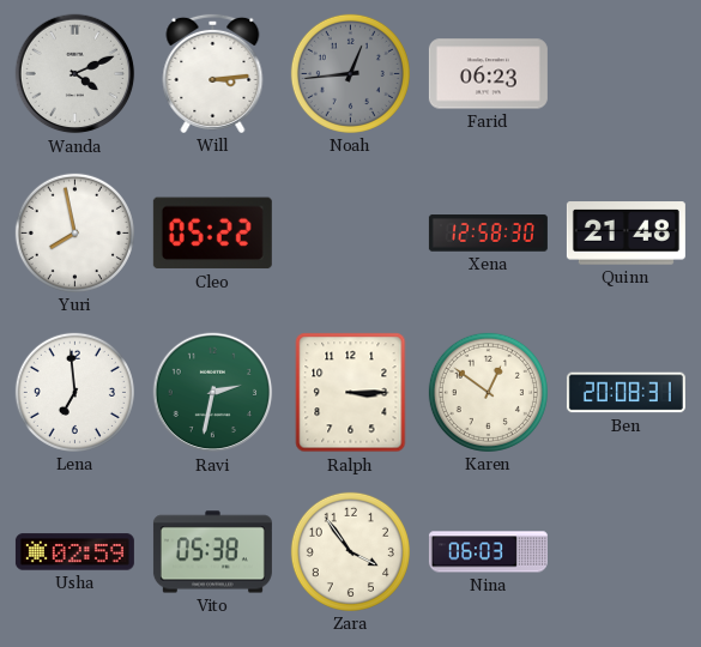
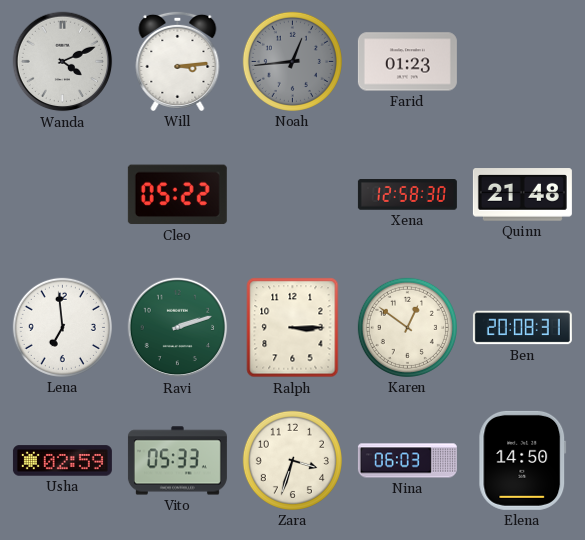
Farid: 06:23 -> 01:23
Yuri: 7:58 -> none
Ravi: 2:32 -> 2:12
Vito: 05:38 -> 05:33
Zara: 3:54 -> 3:33
Elena: none -> 14:50
